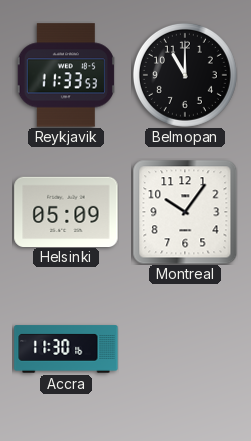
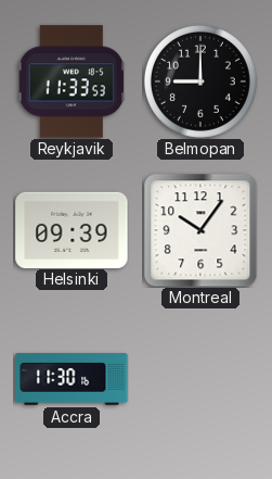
Belmopan: 11:00 -> 9:00
Helsinki: 05:09 -> 09:39
